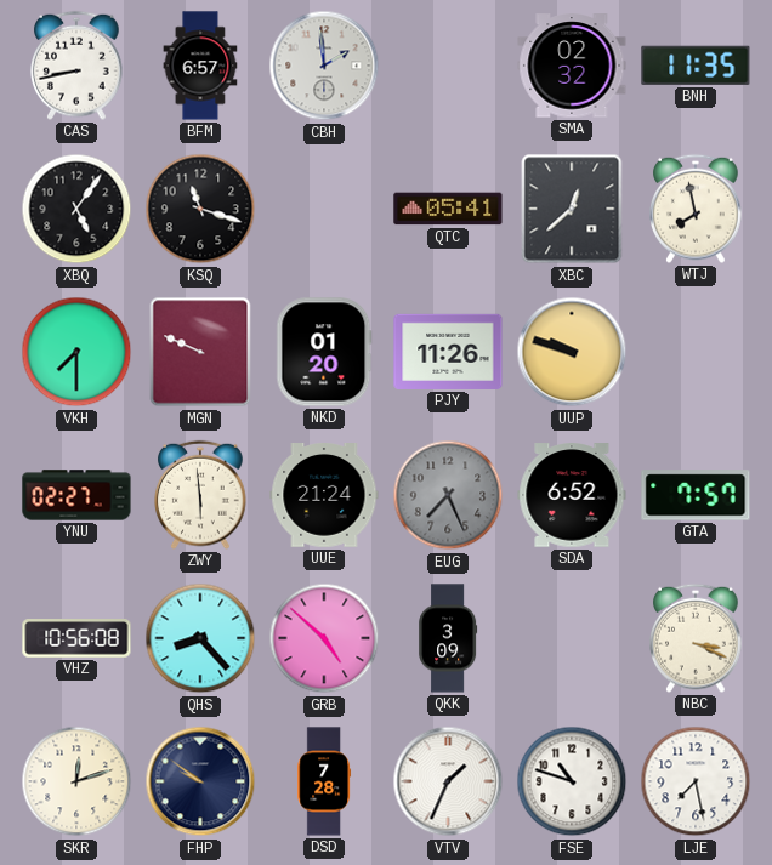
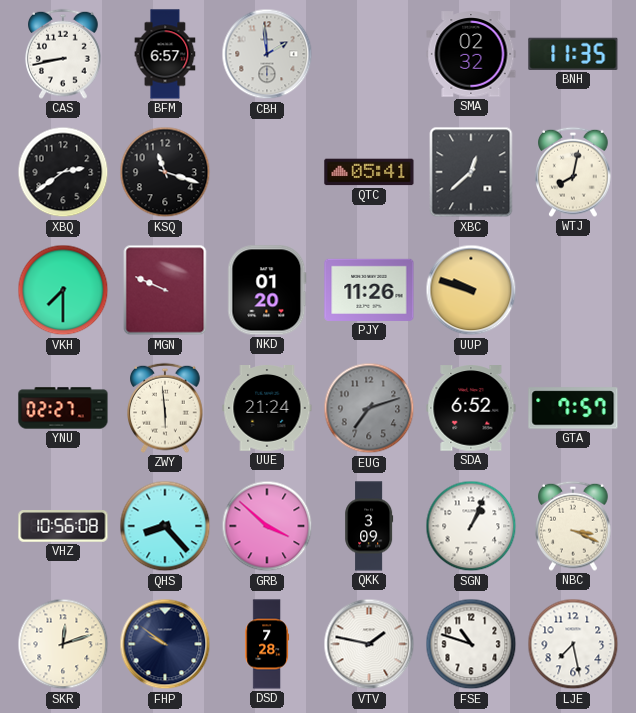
XBQ: 5:06 -> 2:39
WTJ: 7:58 -> 8:02
EUG: 7:26 -> 7:12
GRB: 4:52 -> 3:52
SGN: none -> 1:04
VTV: 1:34 -> 1:47
